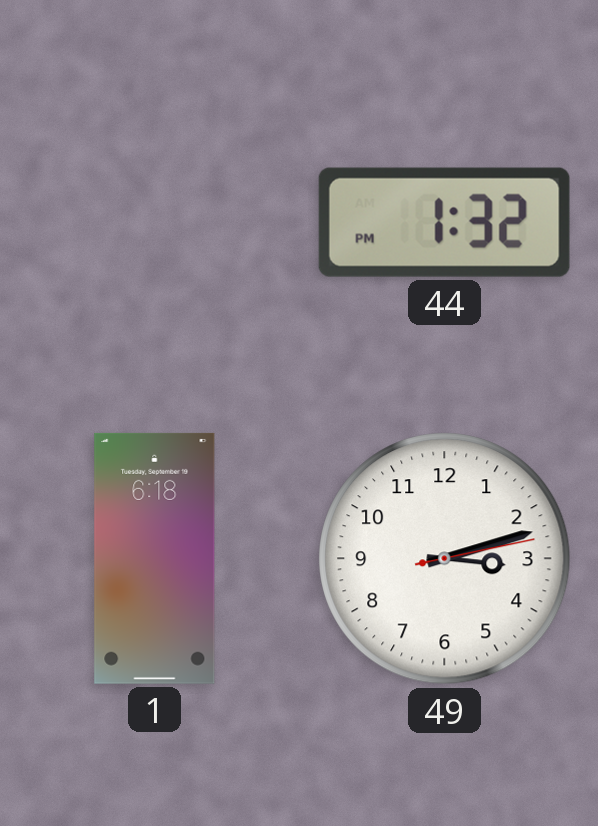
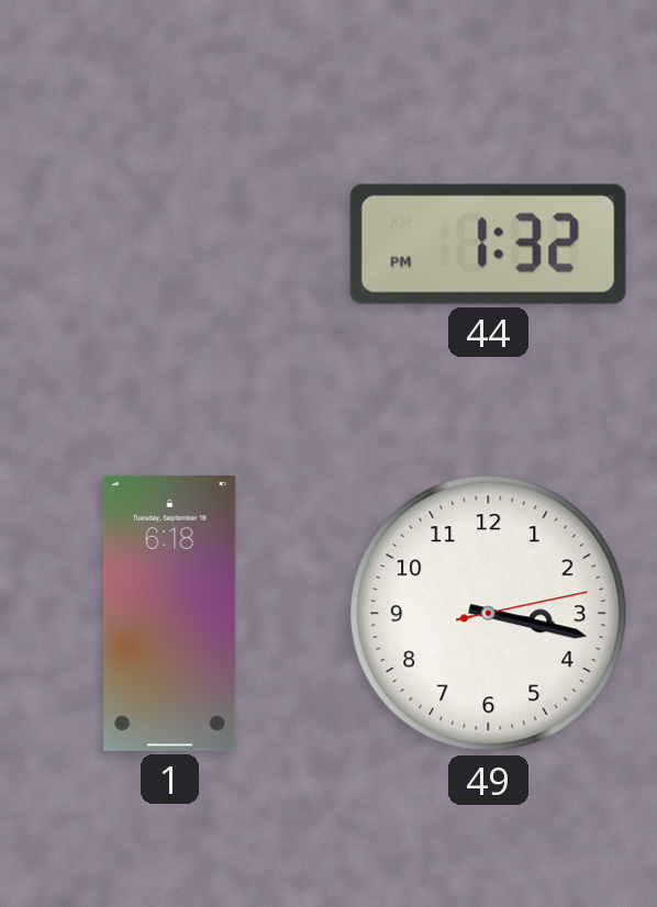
49: 3:12 -> 3:17
